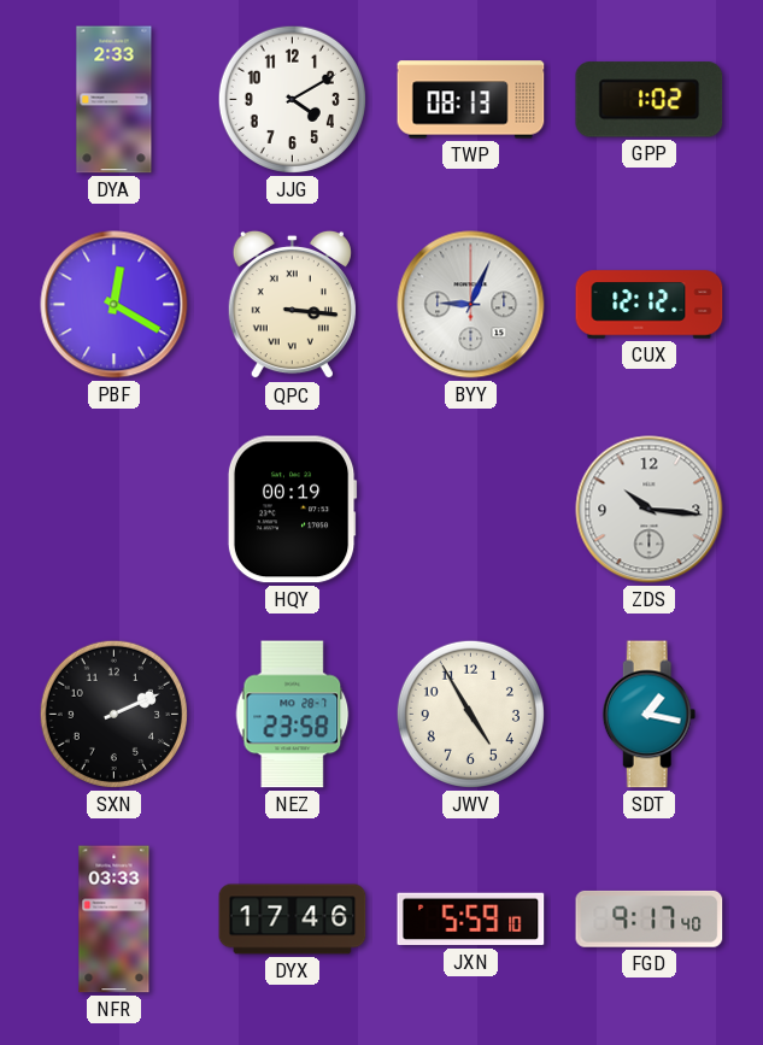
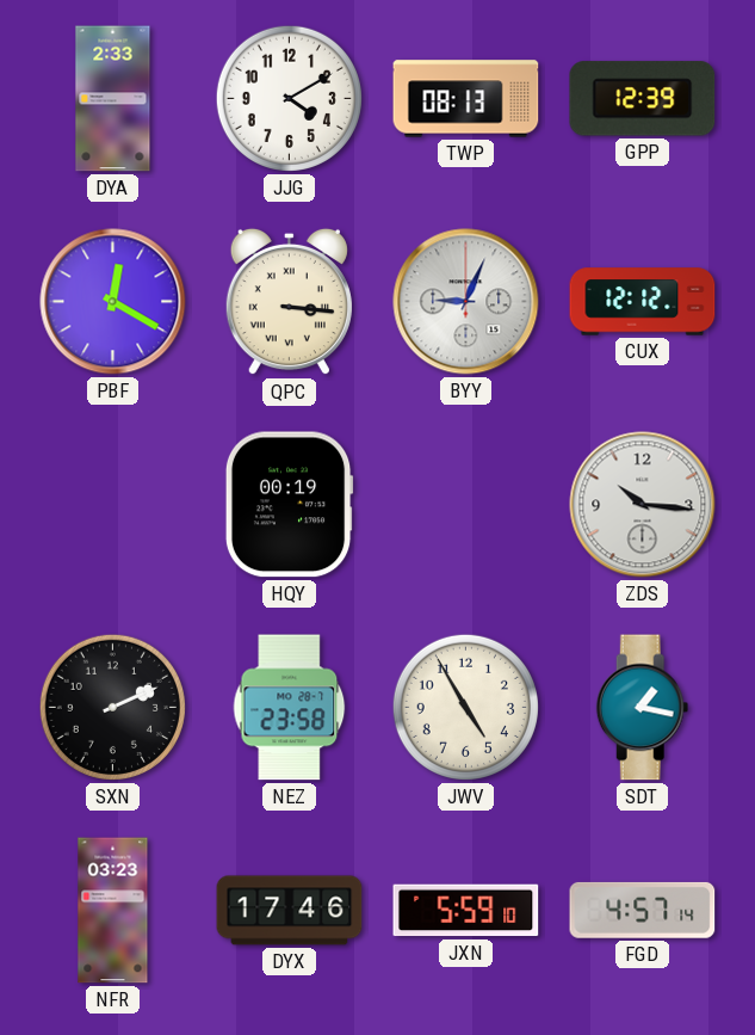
GPP: 1:02 -> 12:39
NFR: 03:33 -> 03:23
FGD: 9:17 -> 4:57
